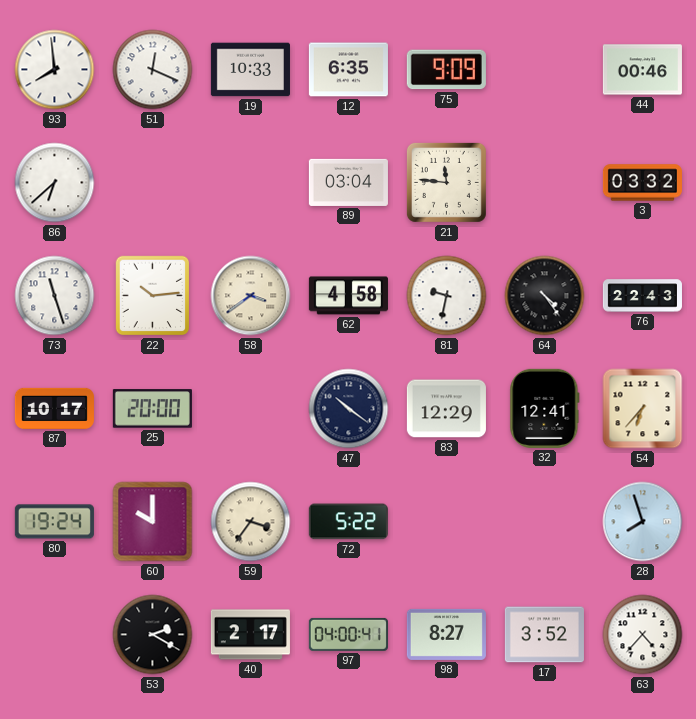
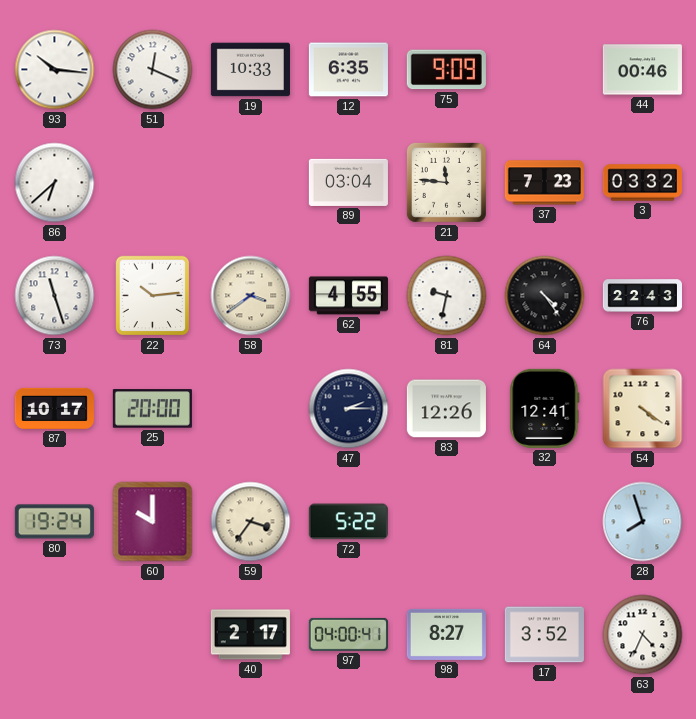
93: 7:59 -> 10:16
37: none -> 7:23
62: 4:58 -> 4:55
47: 10:21 -> 2:15
83: 12:29 -> 12:26
54: 6:37 -> 4:21
53: 2:20 -> none
63: 4:37 -> 4:34
